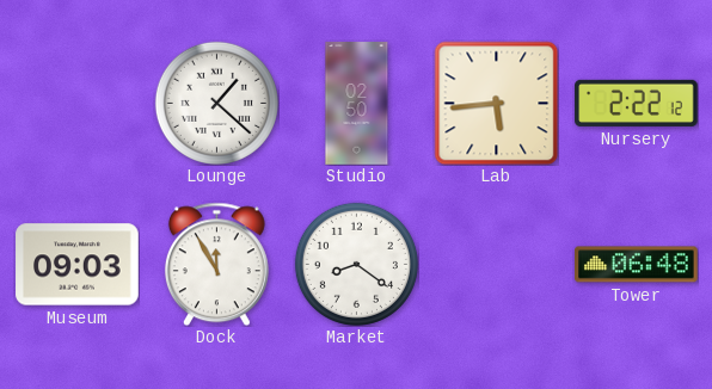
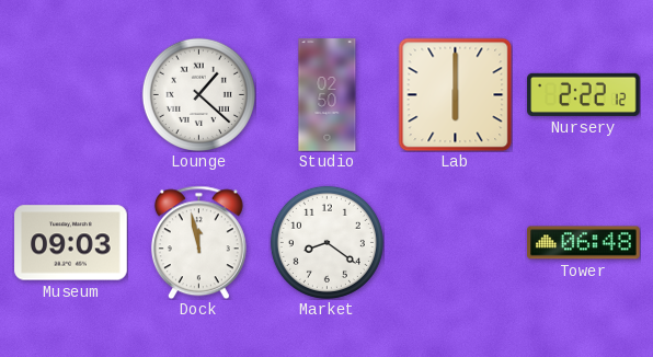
Lab: 5:44 -> 6:00
Dock: 11:55 -> 11:58
